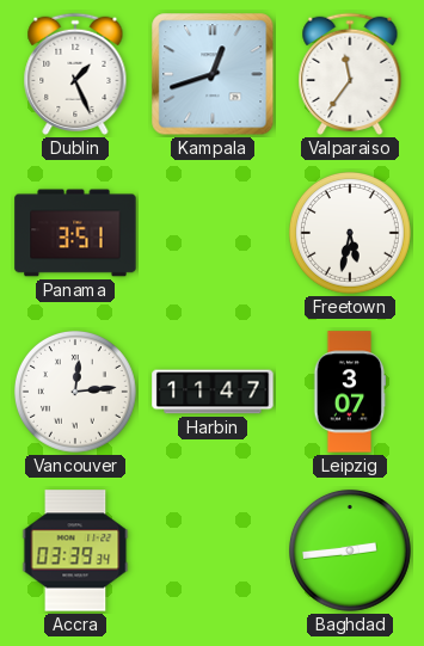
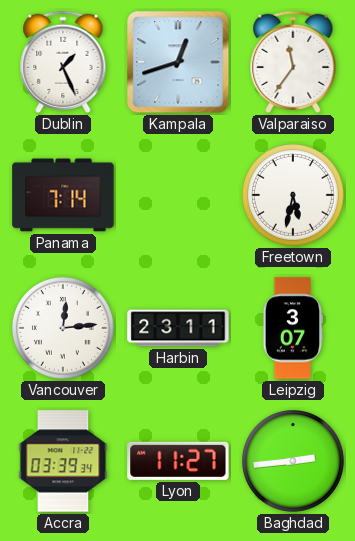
Panama: 3:51 -> 7:14
Harbin: 11:47 -> 23:11
Lyon: none -> 11:27
